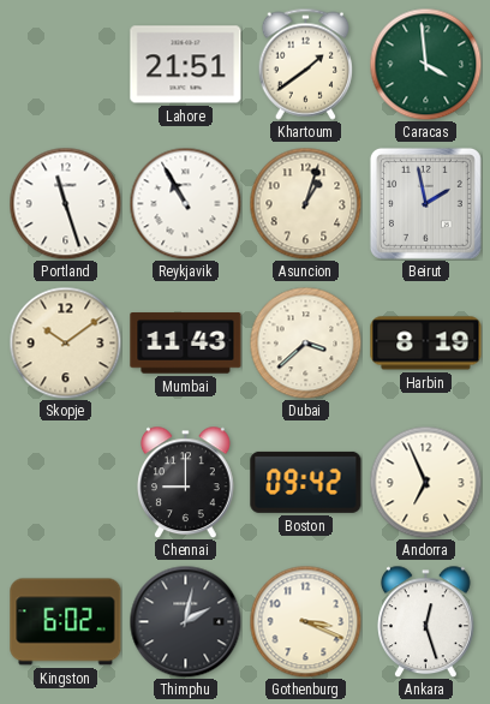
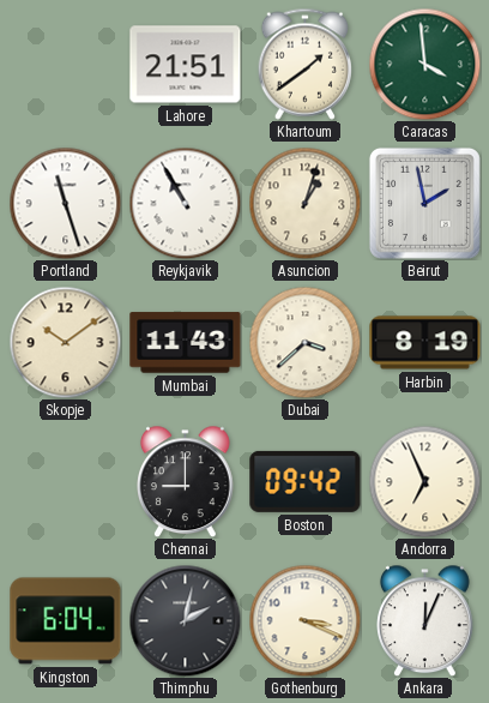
Kingston: 6:02 -> 6:04
Ankara: 12:27 -> 12:04
